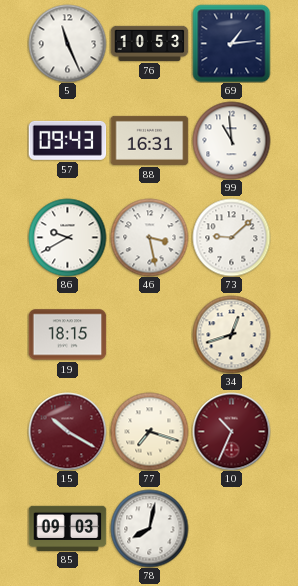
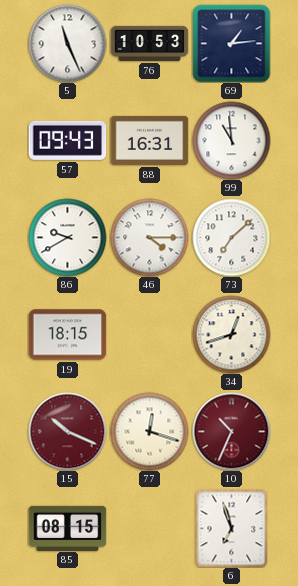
46: 3:28 -> 4:15
73: 9:08 -> 7:08
15: 10:20 -> 10:19
77: 7:18 -> 12:18
85: 09:03 -> 08:15
78: 8:02 -> none
6: none -> 6:57
